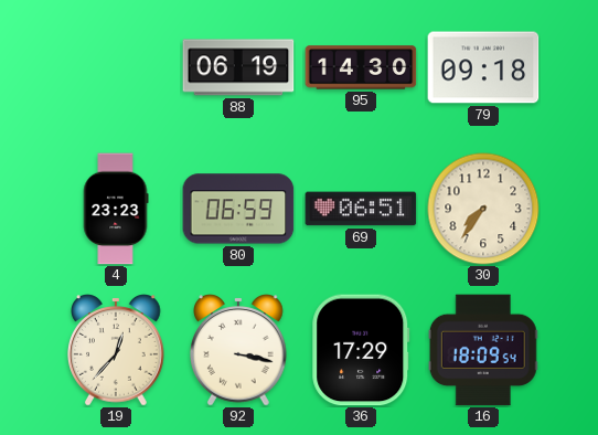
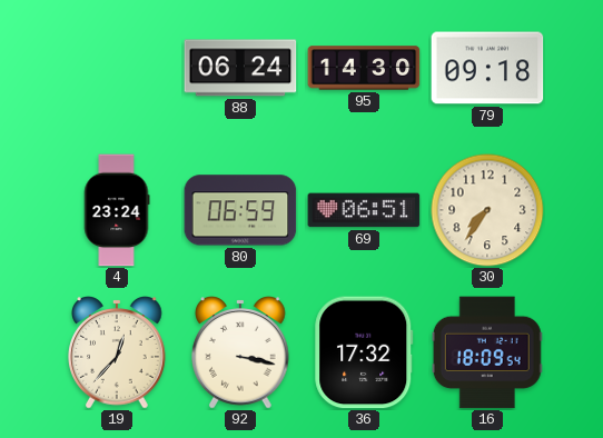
88: 06:19 -> 06:24
4: 23:23 -> 23:24
36: 17:29 -> 17:32
